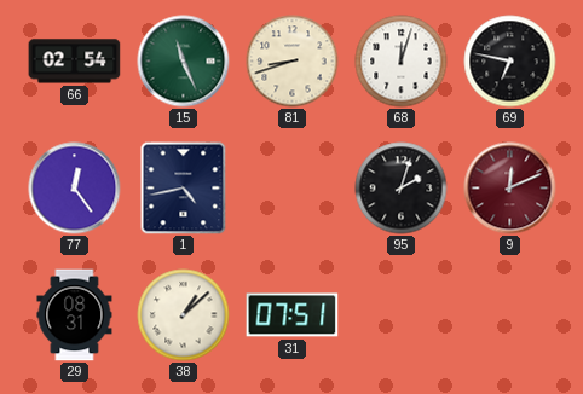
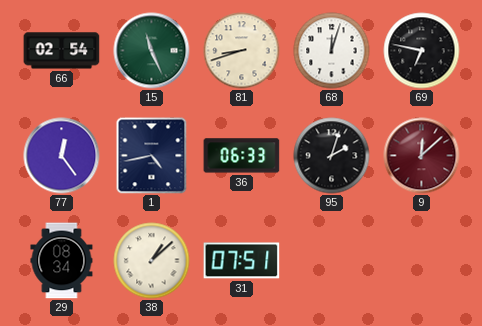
36: none -> 06:33
9: 12:11 -> 12:08
29: 08:31 -> 08:34
